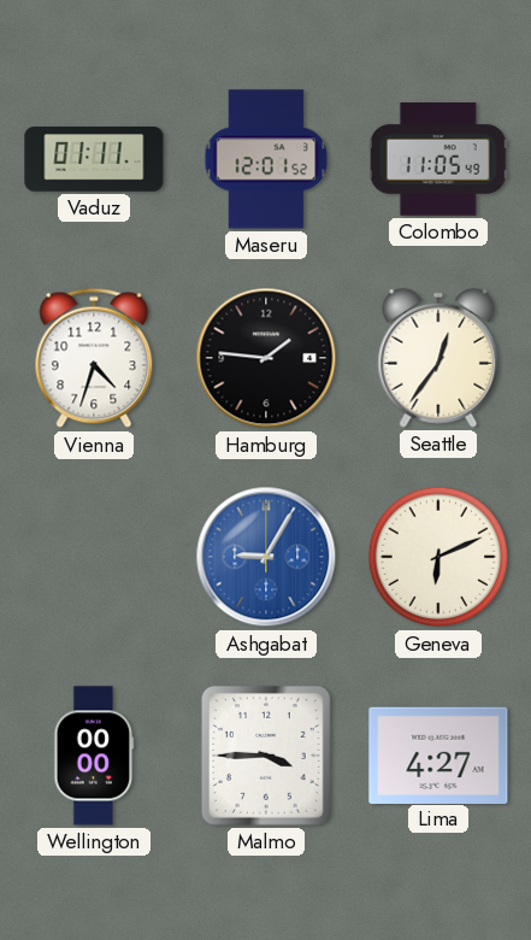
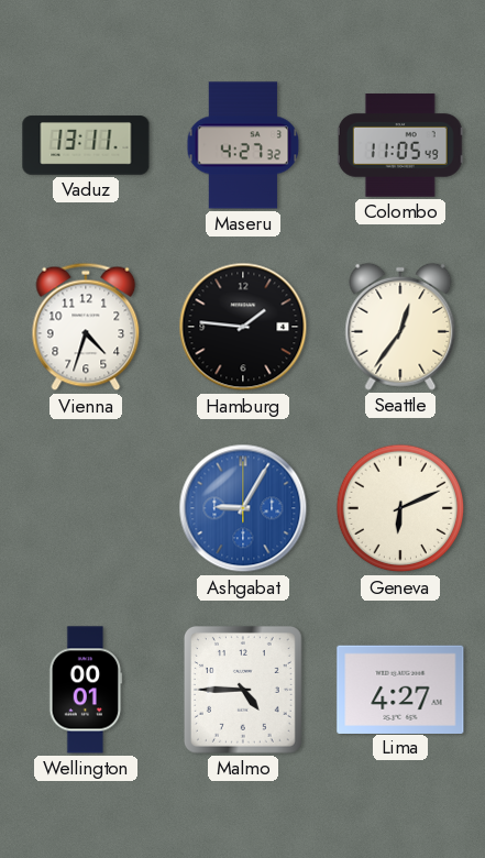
Vaduz: 01:11 -> 13:11
Maseru: 12:01 -> 4:27
Wellington: 00:00 -> 00:01
Malmo: 3:45 -> 4:45
